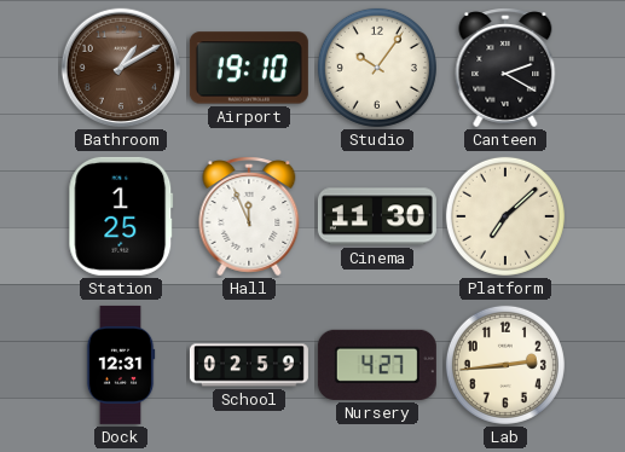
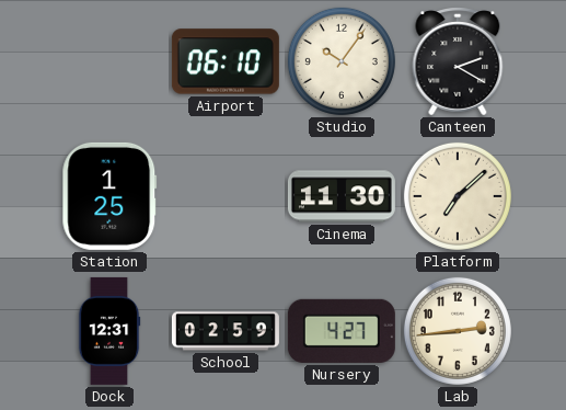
Bathroom: 1:10 -> none
Airport: 19:10 -> 06:10
Hall: 11:56 -> none
